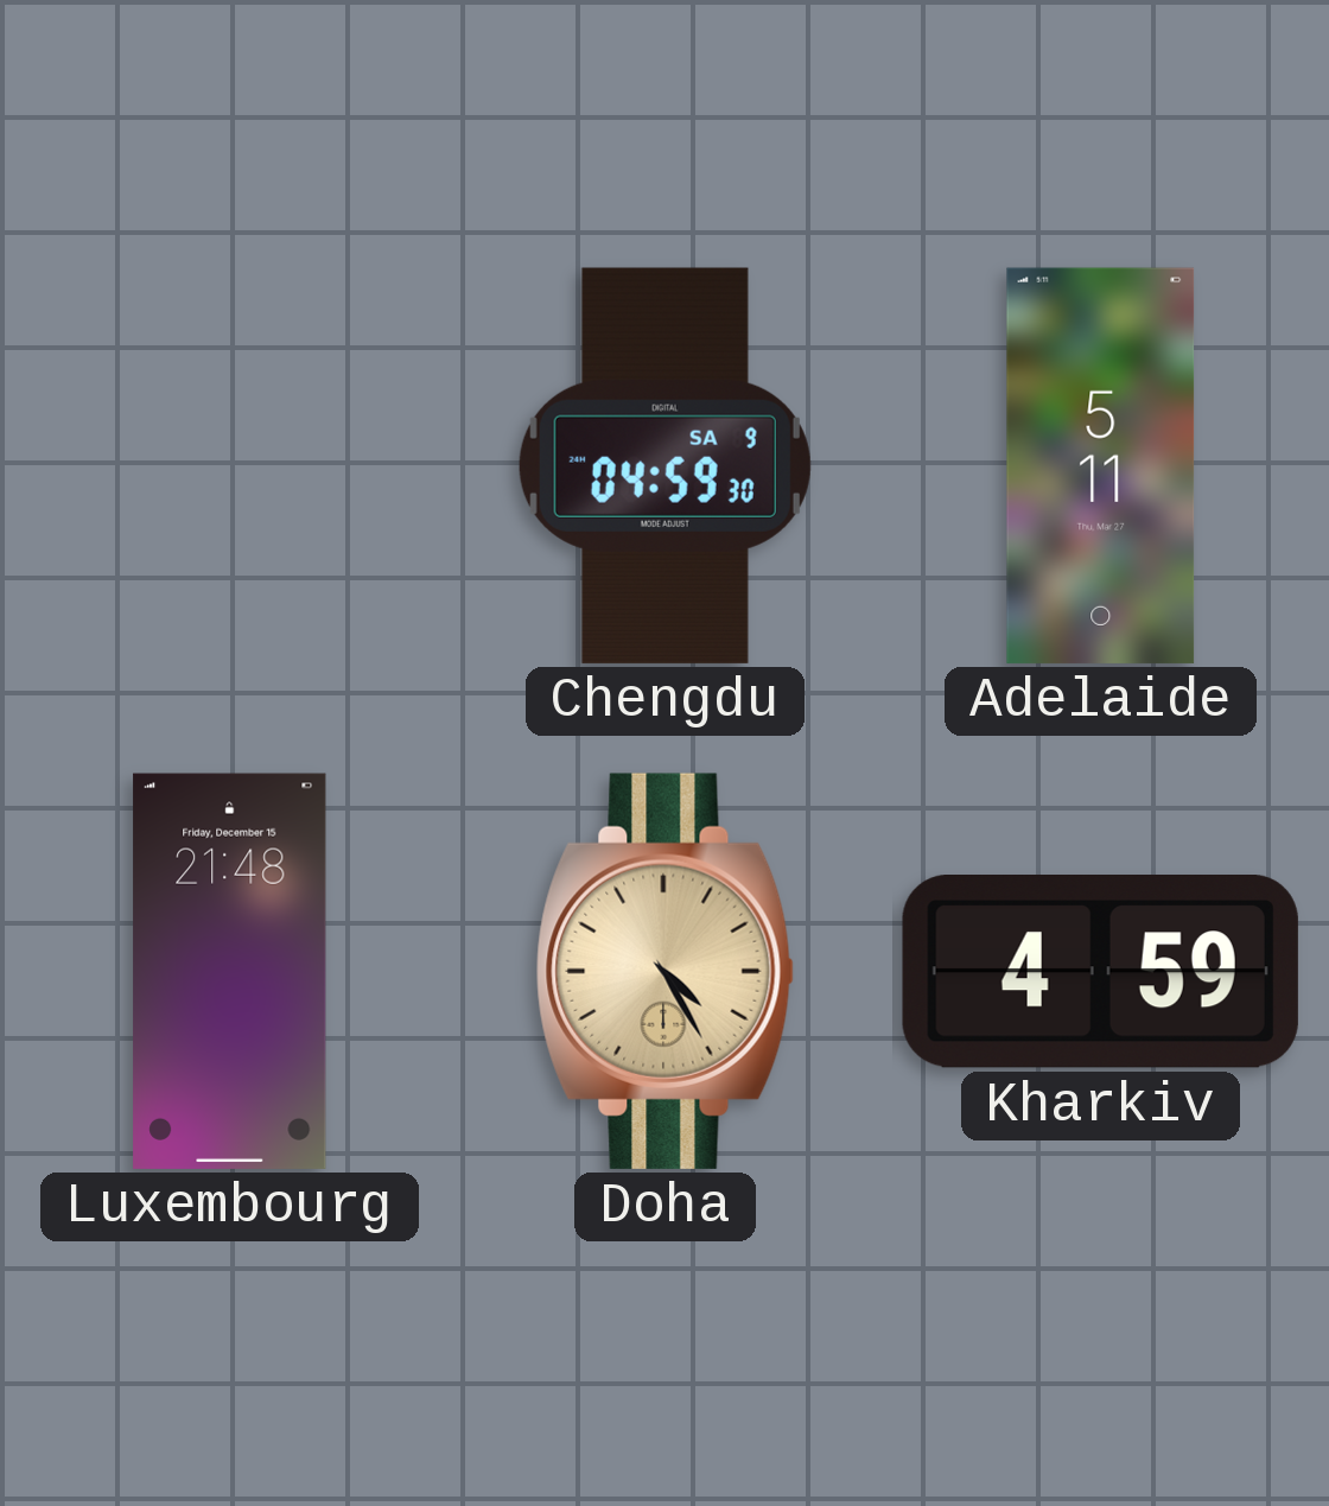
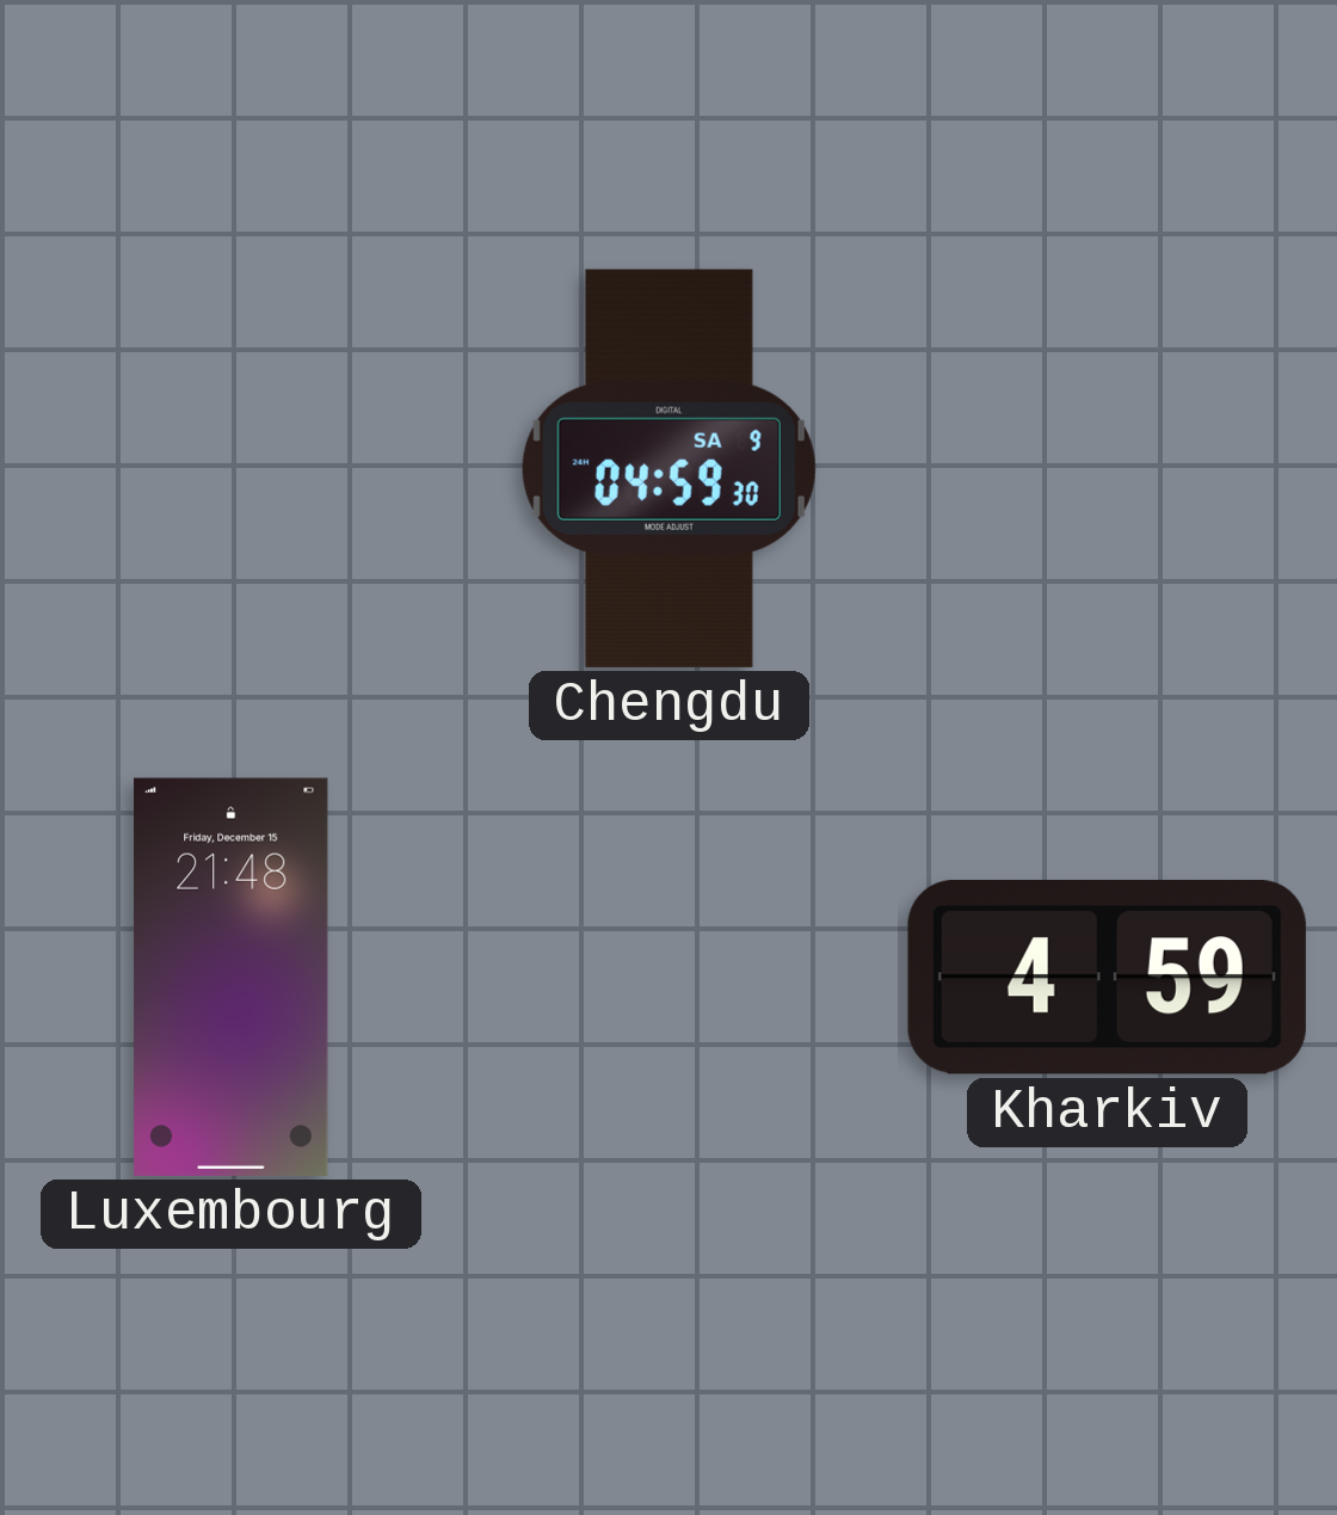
Adelaide: 5:11 -> none
Doha: 4:25 -> none
